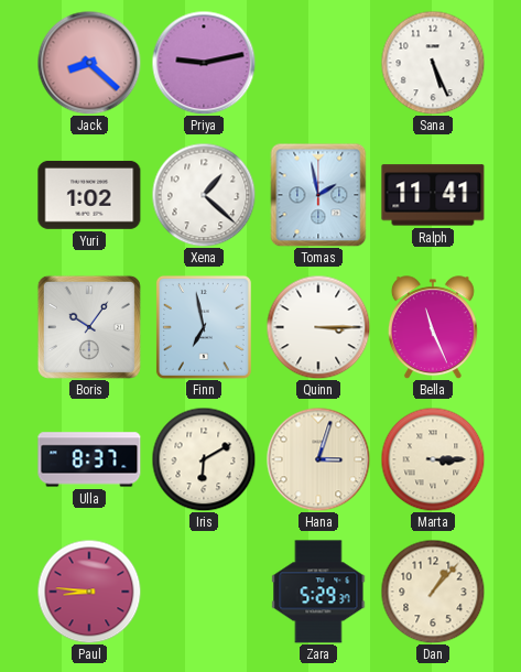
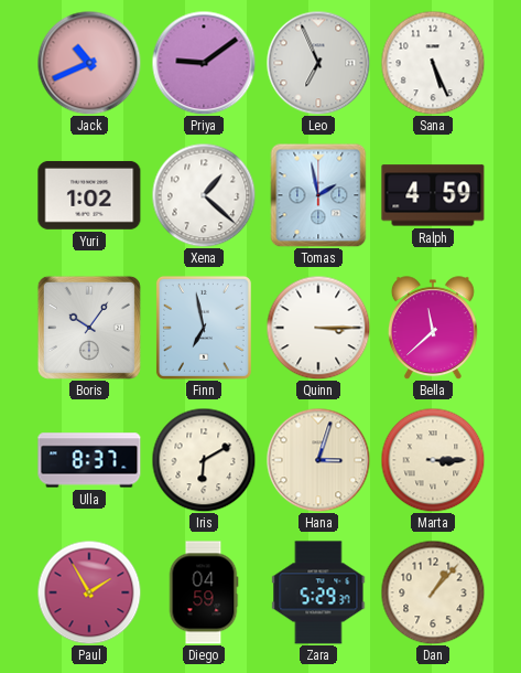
Jack: 8:22 -> 10:41
Priya: 9:13 -> 9:09
Leo: none -> 6:56
Ralph: 11:41 -> 4:59
Bella: 11:26 -> 11:38
Paul: 8:46 -> 1:55
Diego: none -> 04:59
